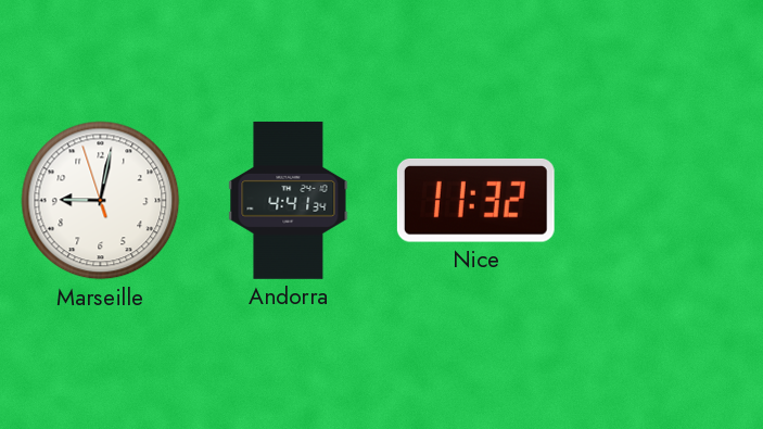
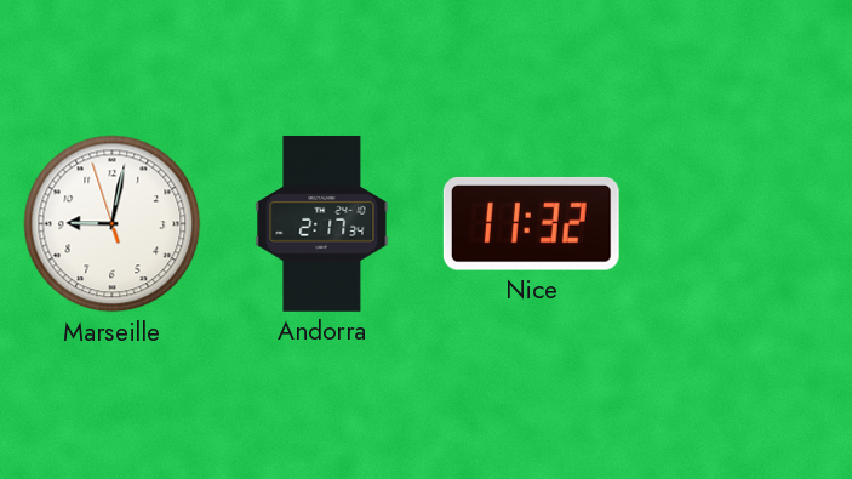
Andorra: 4:41 -> 2:17
